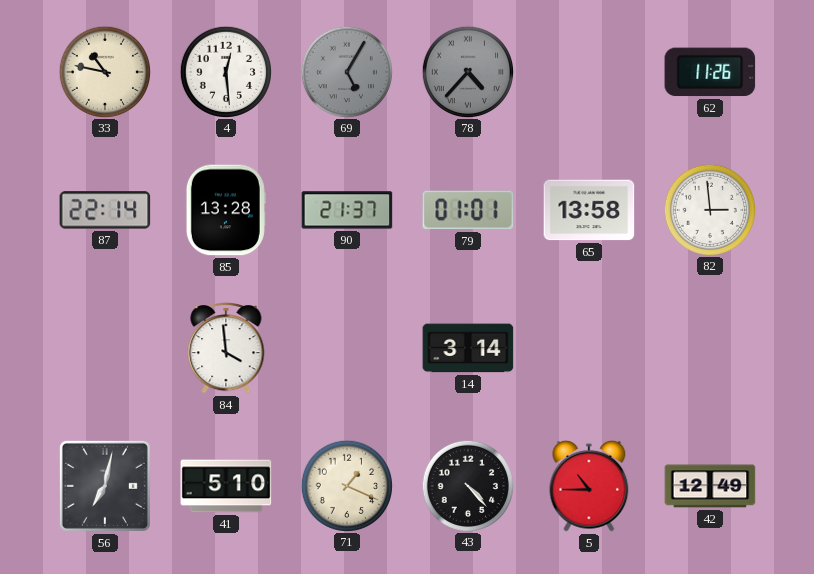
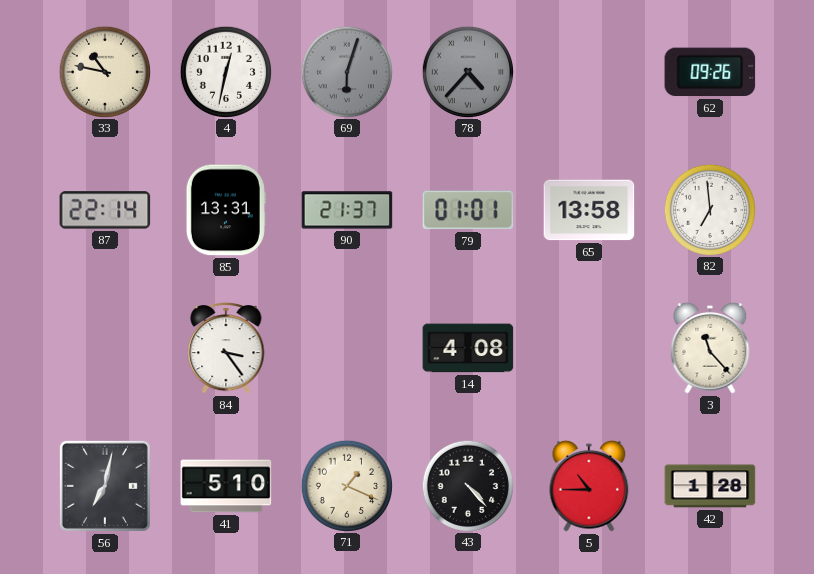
4: 12:29 -> 12:32
69: 5:05 -> 6:03
62: 11:26 -> 09:26
85: 13:28 -> 13:31
82: 2:59 -> 6:59
84: 3:59 -> 3:24
14: 3:14 -> 4:08
3: none -> 11:23
42: 12:49 -> 1:28
